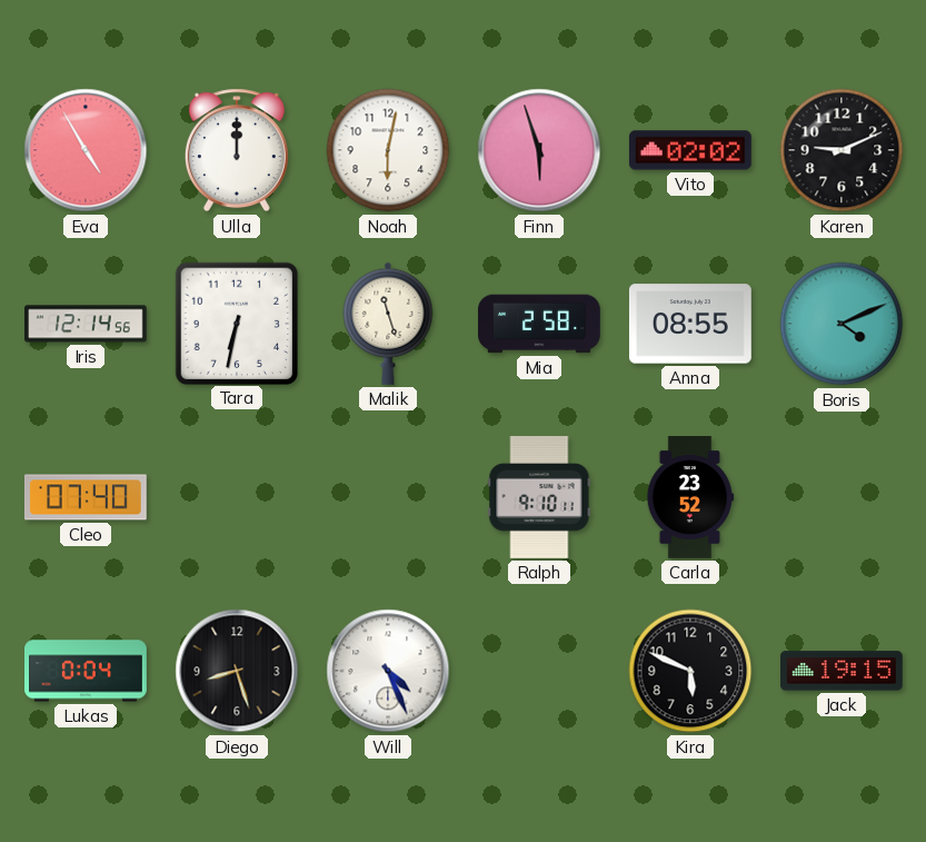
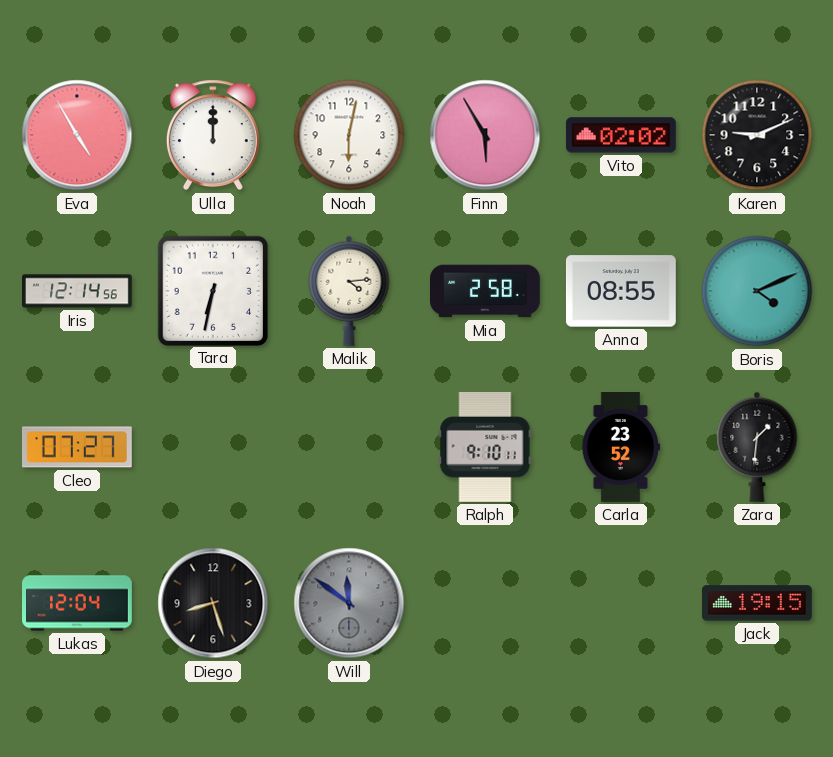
Finn: 5:57 -> 5:55
Malik: 11:27 -> 4:14
Cleo: 07:40 -> 07:27
Zara: none -> 1:31
Lukas: 0:04 -> 12:04
Will: 4:26 -> 11:51
Will dial: white -> grey
Kira: 5:49 -> none
